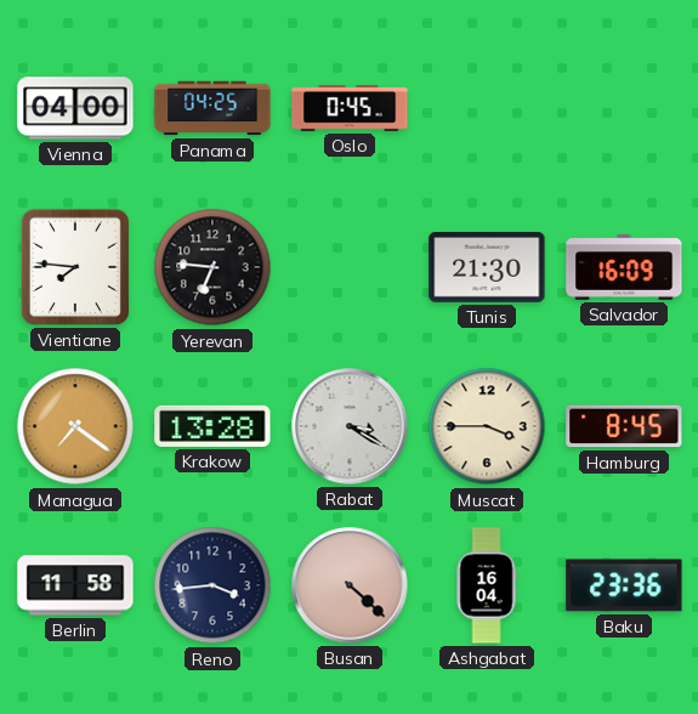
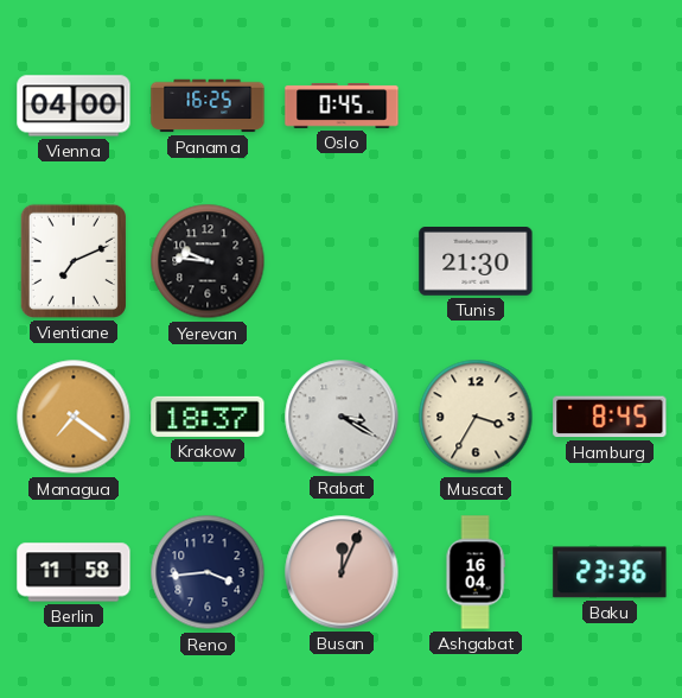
Panama: 04:25 -> 16:25
Vientiane: 7:46 -> 7:11
Yerevan: 6:46 -> 9:46
Salvador: 16:09 -> none
Krakow: 13:28 -> 18:37
Muscat: 3:45 -> 3:35
Busan: 4:22 -> 12:04
